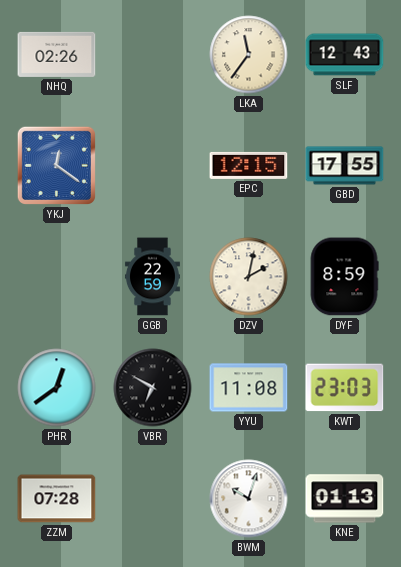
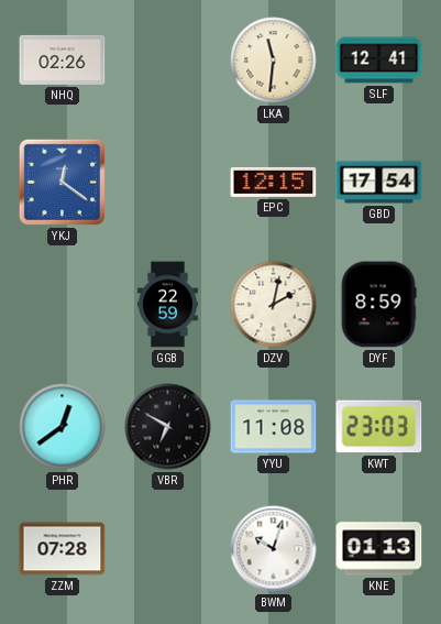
LKA: 11:36 -> 11:31
SLF: 12:43 -> 12:41
GBD: 17:55 -> 17:54
